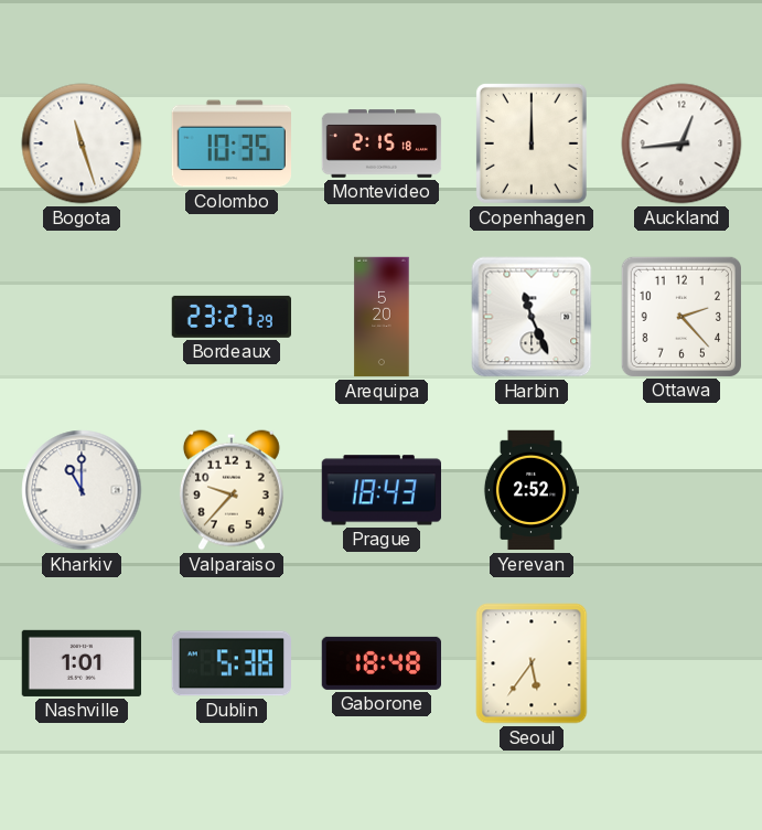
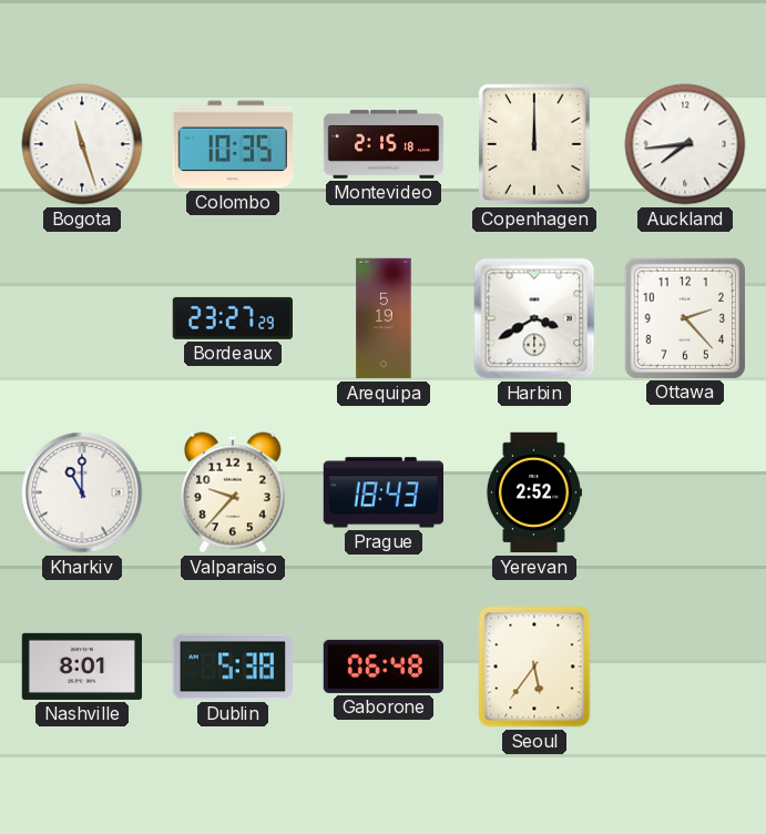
Auckland: 12:44 -> 7:44
Arequipa: 5:20 -> 5:19
Harbin: 11:26 -> 3:40
Nashville: 1:01 -> 8:01
Gaborone: 18:48 -> 06:48
